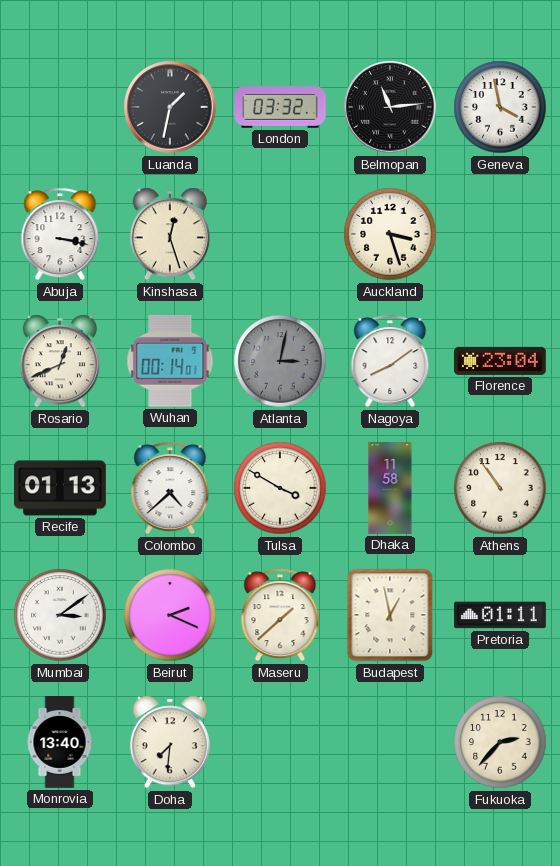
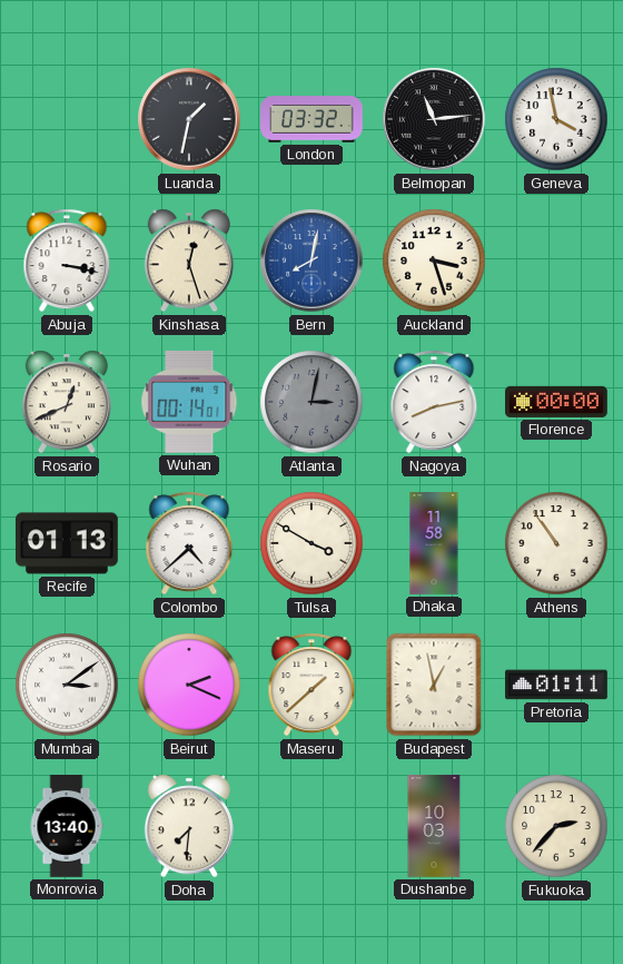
Bern: none -> 8:02
Nagoya: 8:09 -> 8:13
Florence: 23:04 -> 00:00
Dushanbe: none -> 10:03
